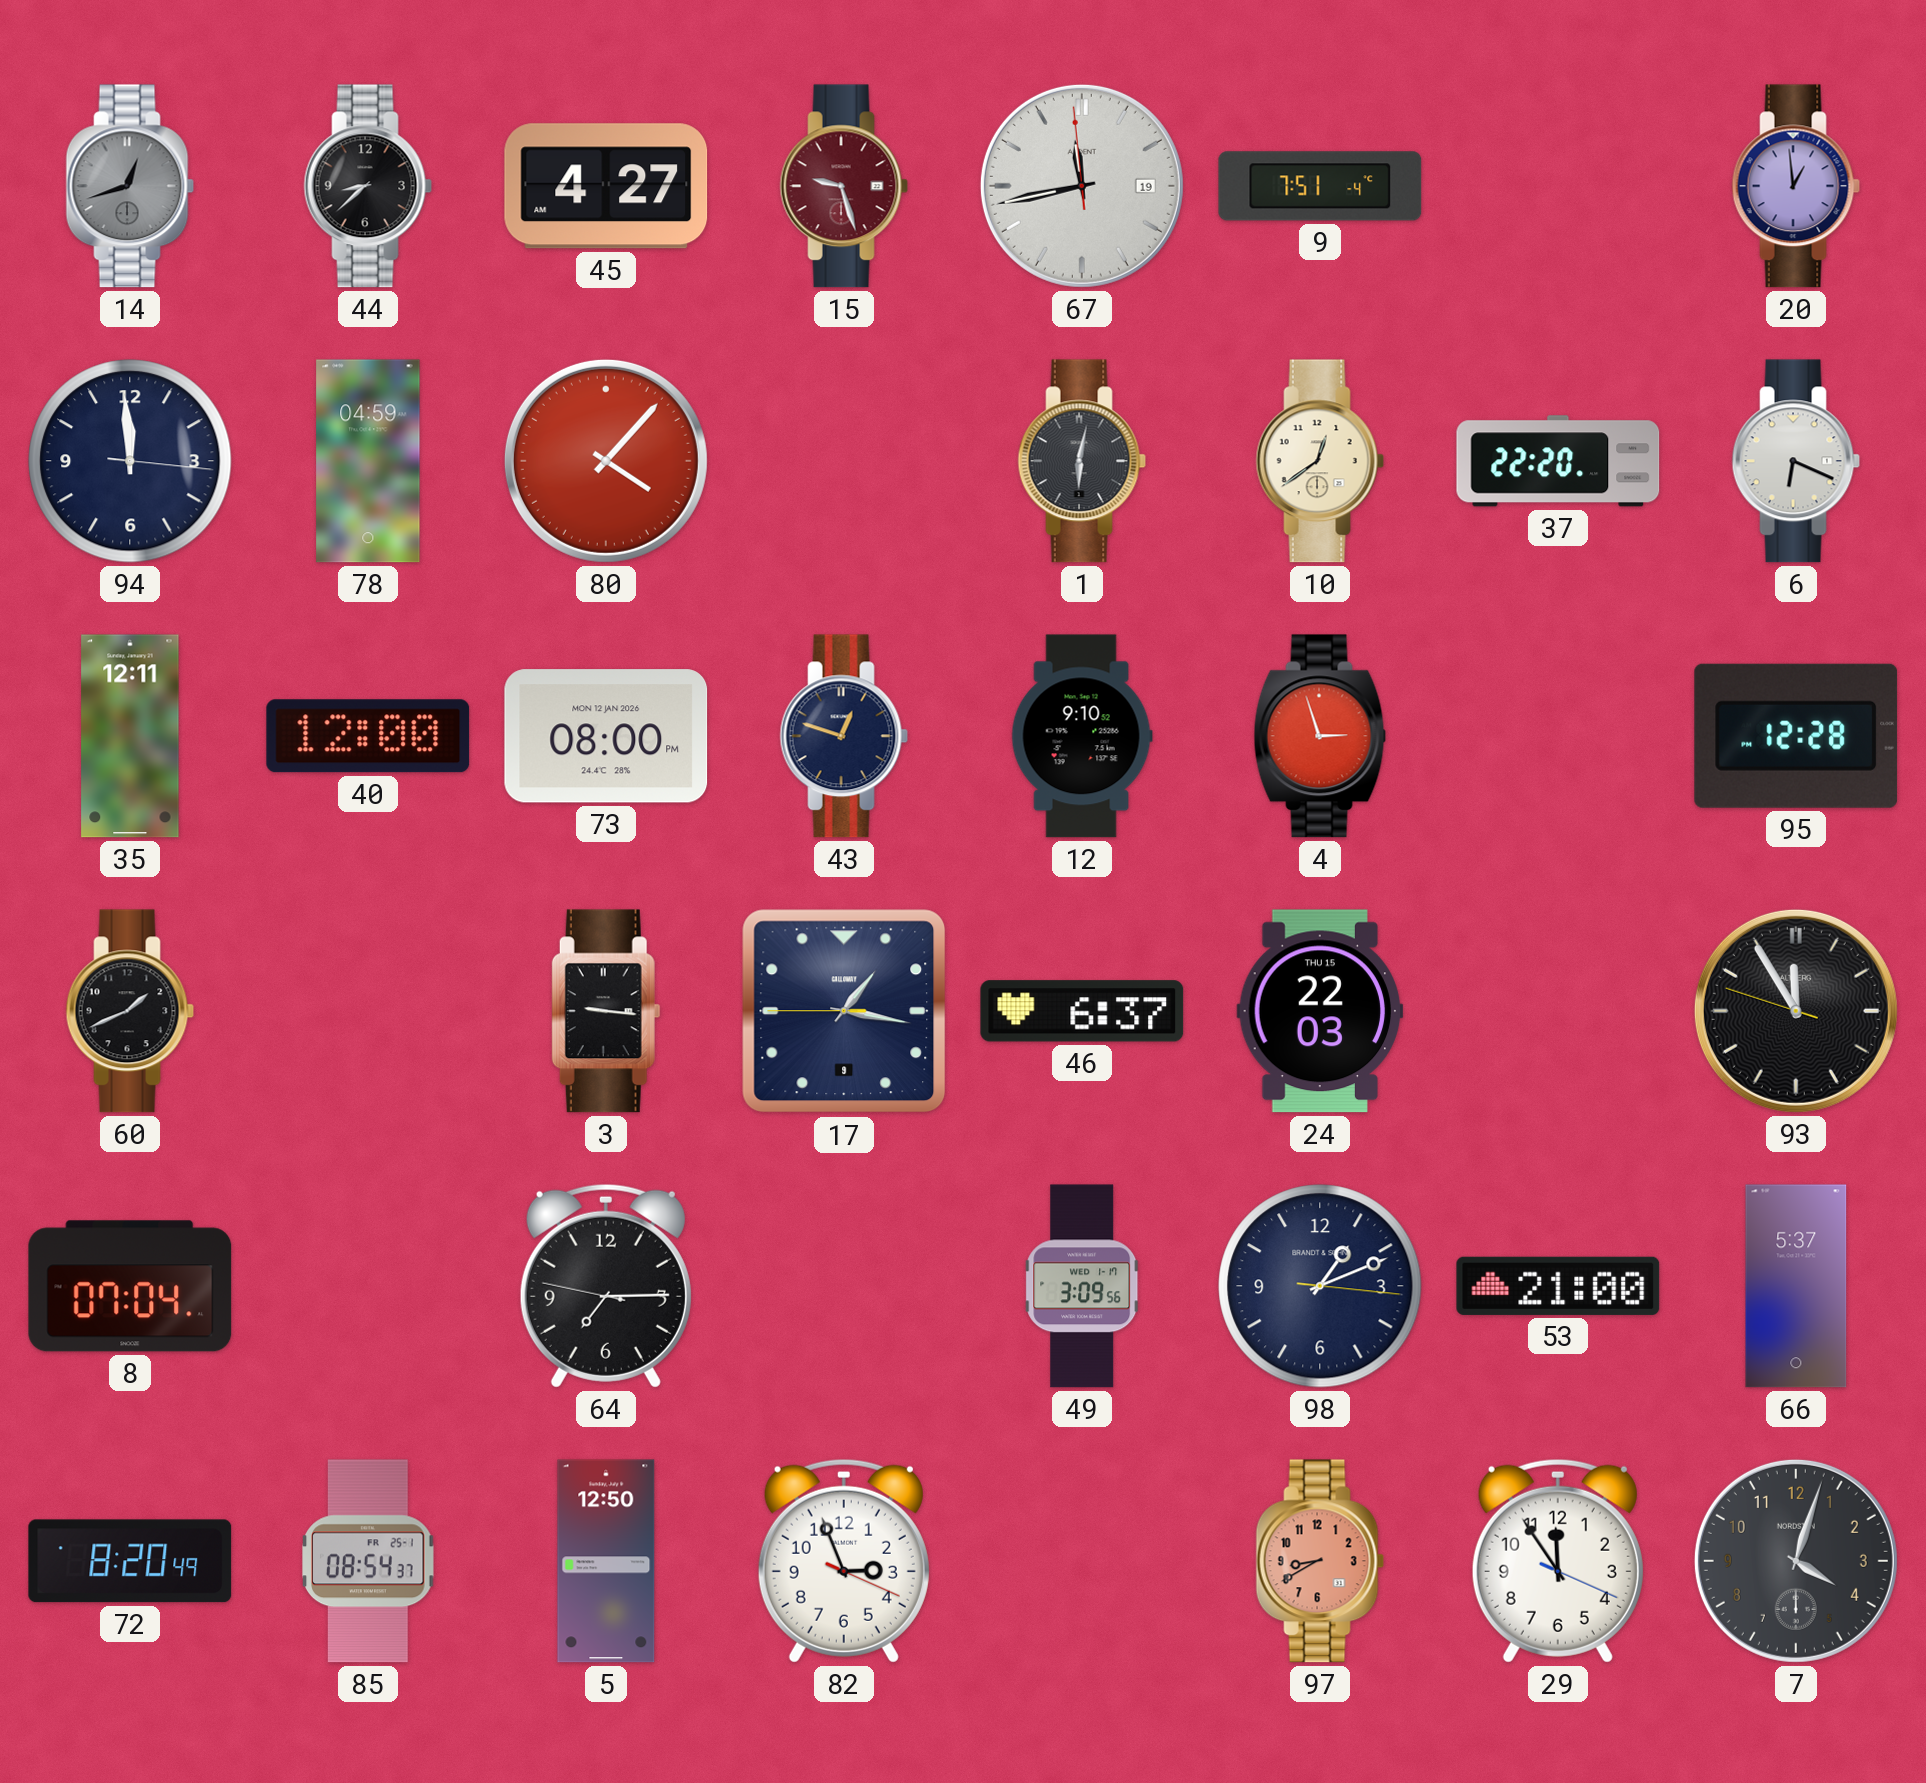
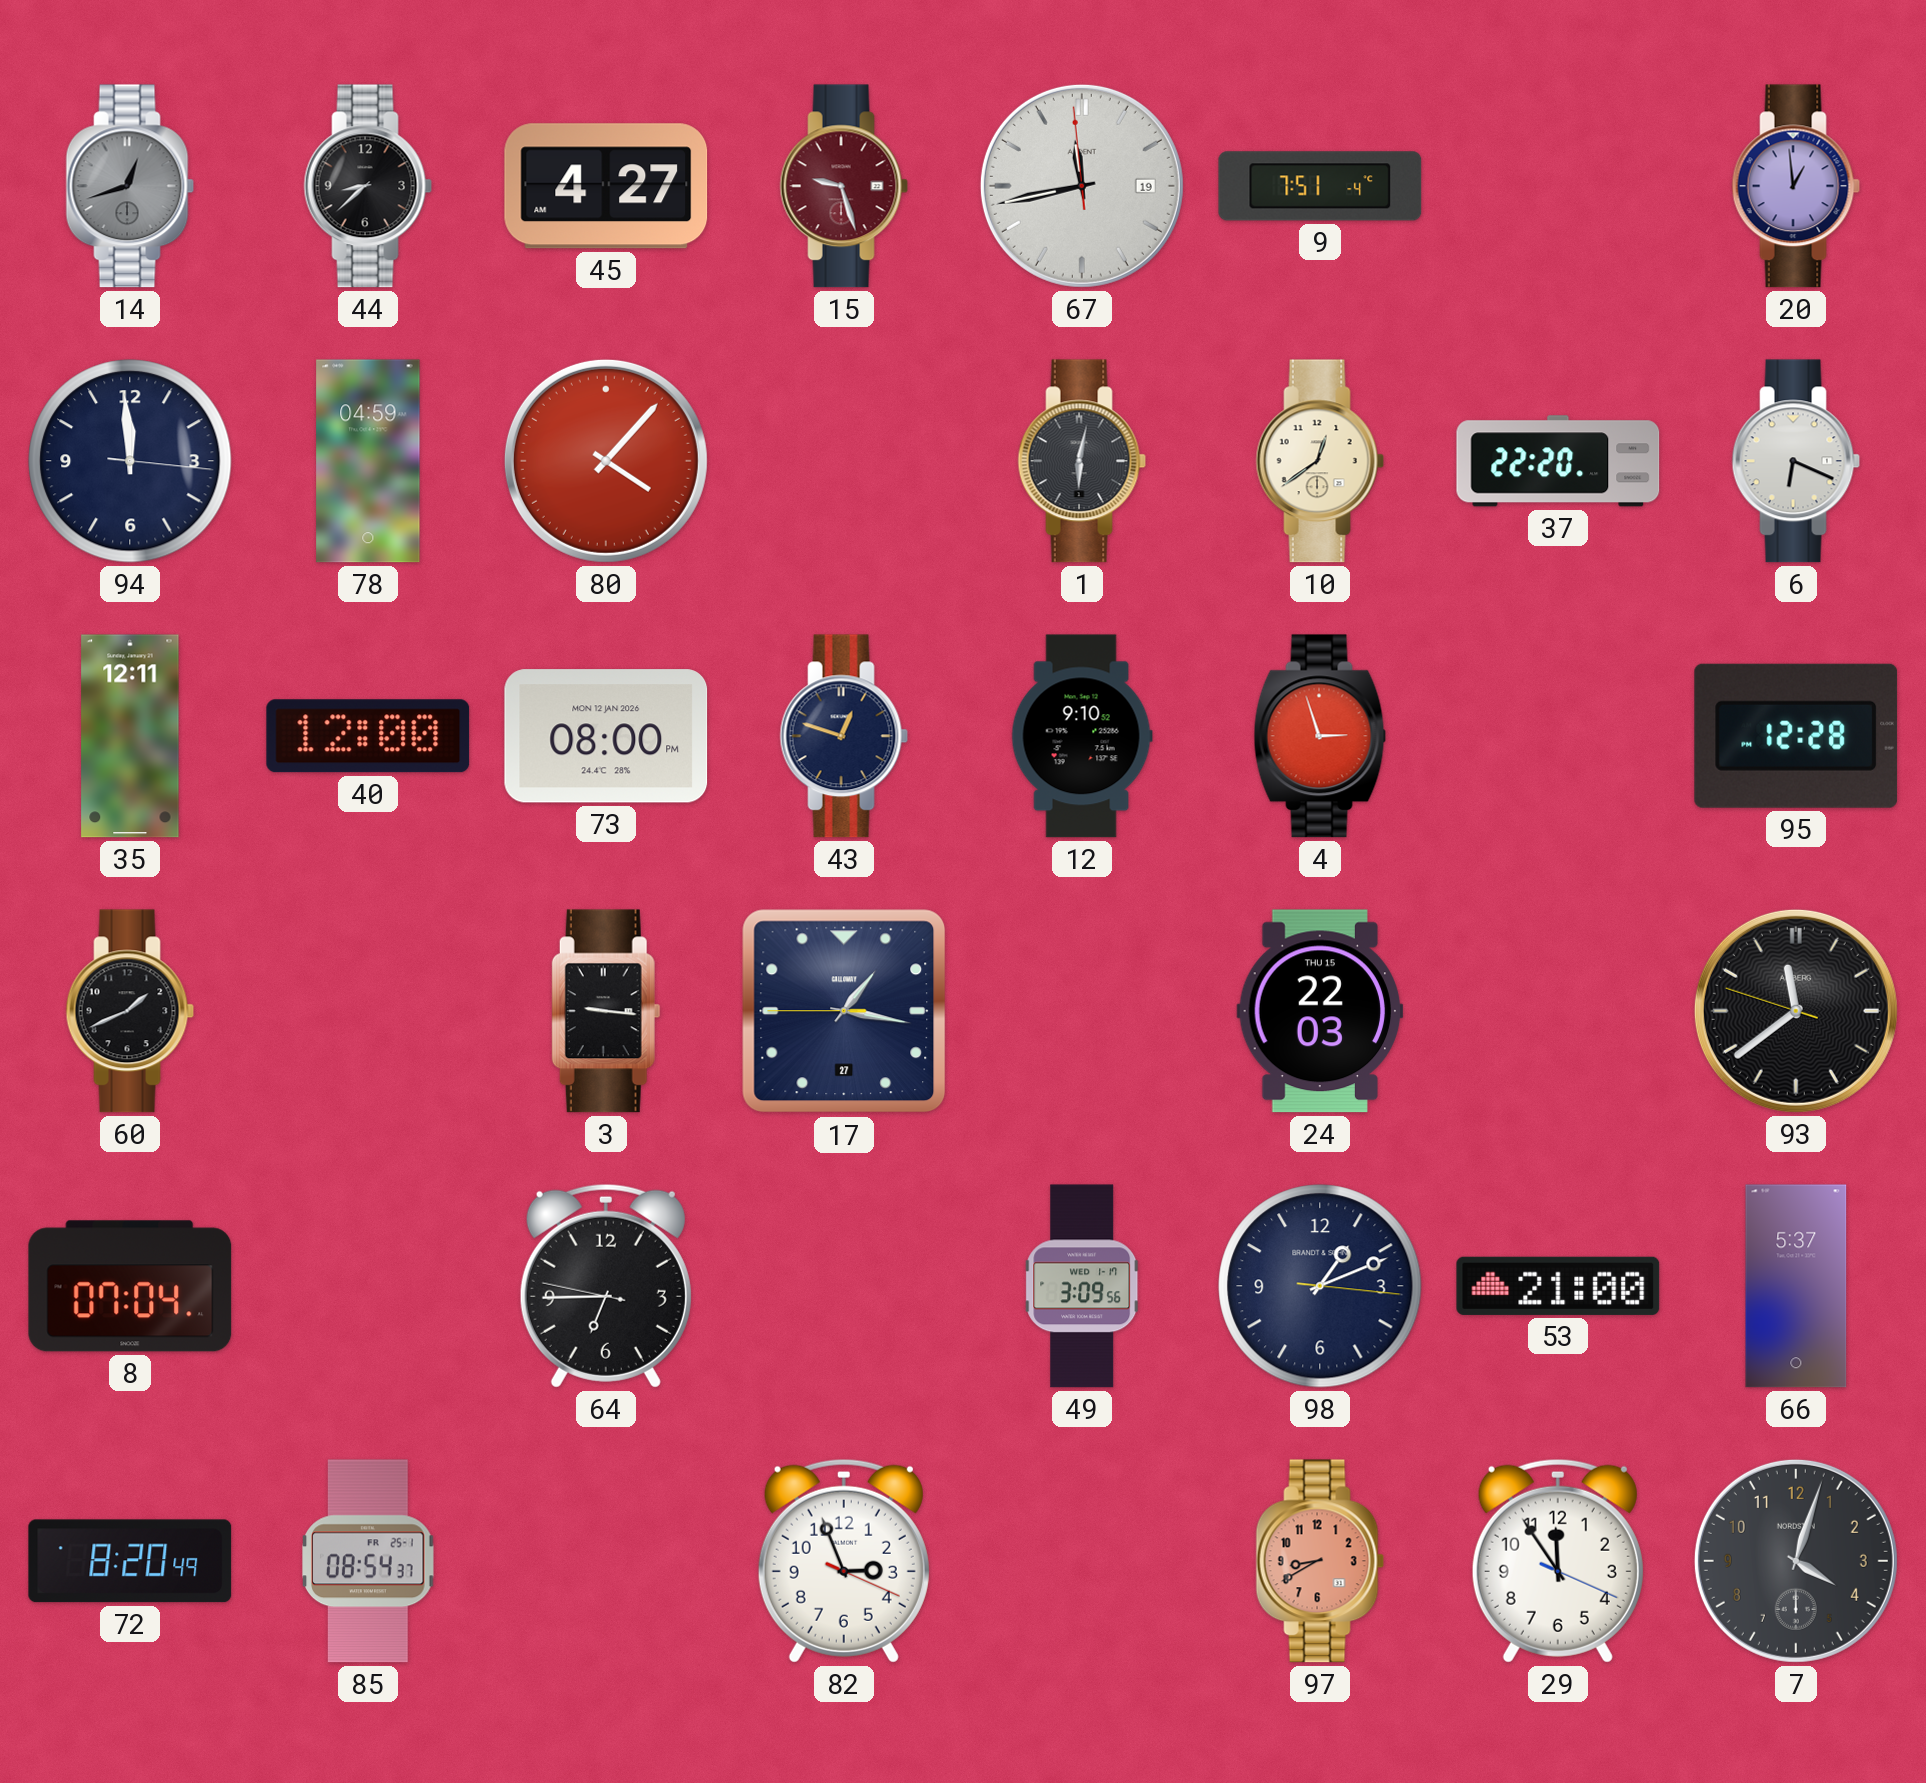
17 date: 9 -> 27
46: 6:37 -> none
93: 11:54 -> 11:38
64: 7:14 -> 6:44
5: 12:50 -> none
